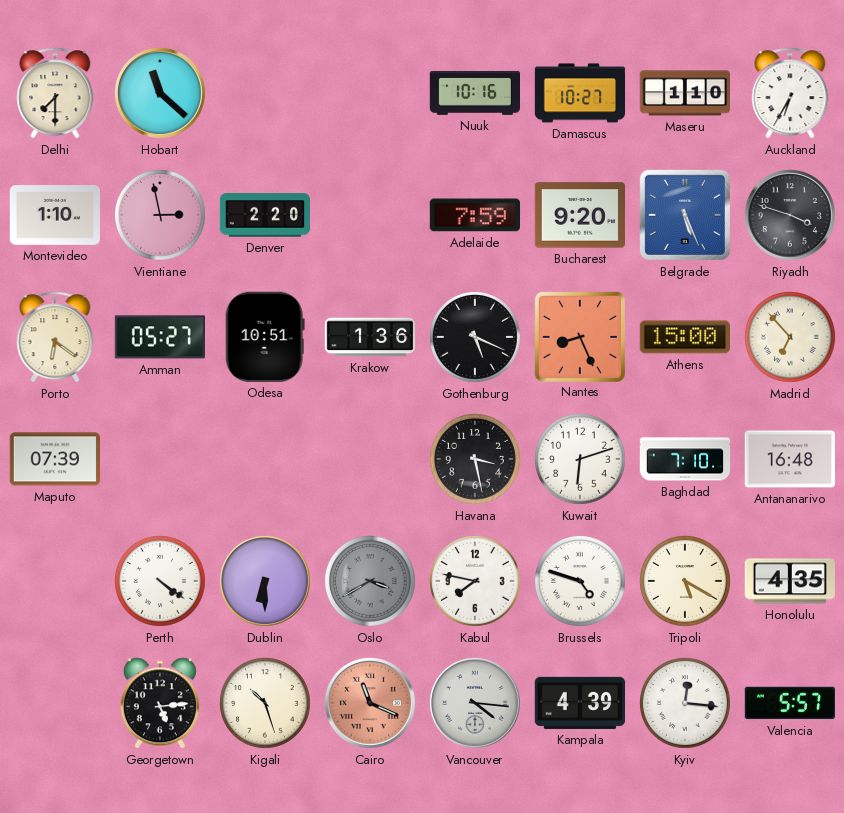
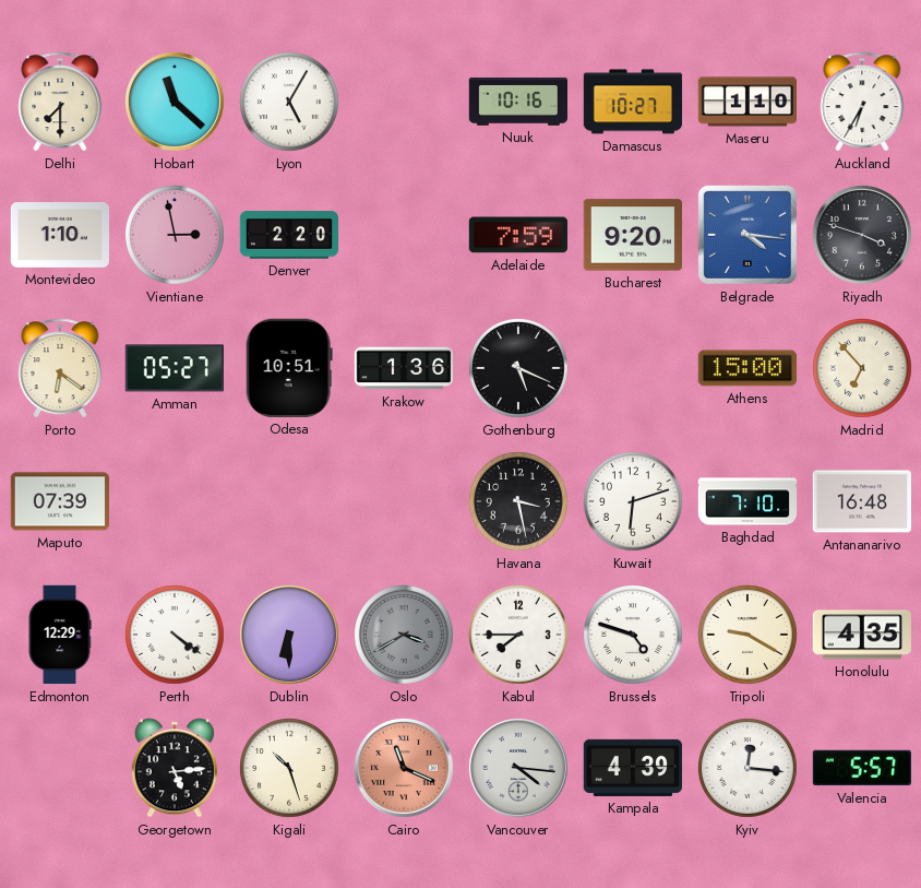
Lyon: none -> 5:05
Belgrade: 5:26 -> 4:16
Nantes: 8:26 -> none
Edmonton: none -> 12:29
Kabul: 7:47 -> 7:45
Tripoli: 5:20 -> 9:20
